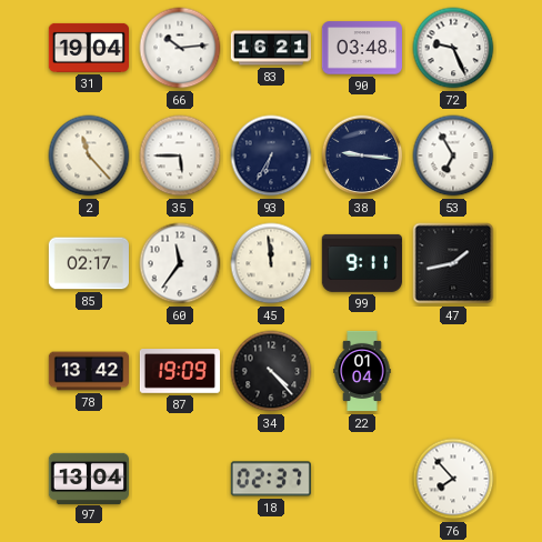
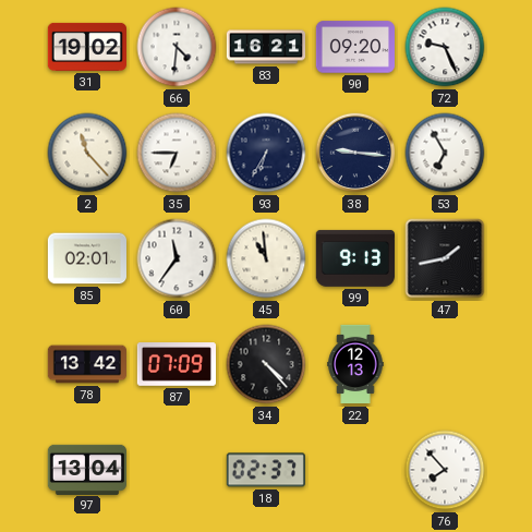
31: 19:04 -> 19:02
66: 10:14 -> 4:31
90: 03:48 -> 09:20
35: 5:45 -> 6:45
85: 02:17 -> 02:01
45: 11:59 -> 10:59
99: 9:11 -> 9:13
87: 19:09 -> 07:09
22: 01:04 -> 12:13
